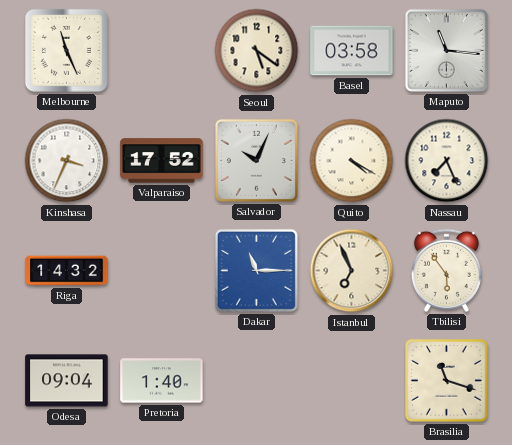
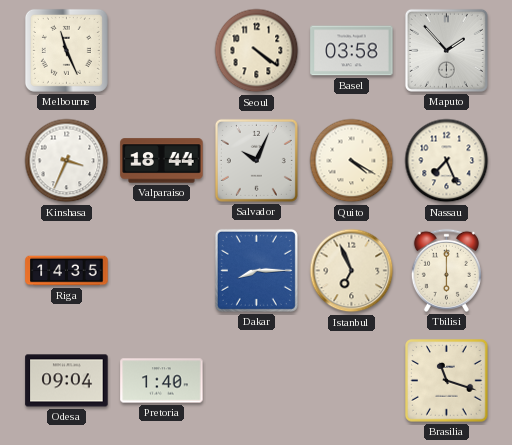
Seoul: 5:21 -> 4:21
Maputo: 11:16 -> 1:53
Valparaiso: 17:52 -> 18:44
Riga: 14:32 -> 14:35
Dakar: 11:15 -> 8:15
Tbilisi: 5:54 -> 6:00
